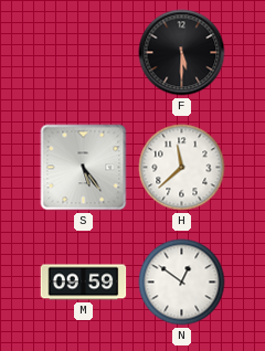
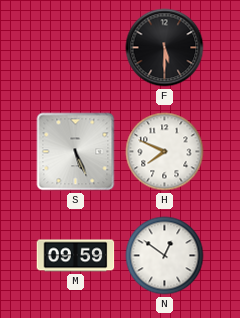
S: 5:24 -> 5:26
H: 11:38 -> 7:49
